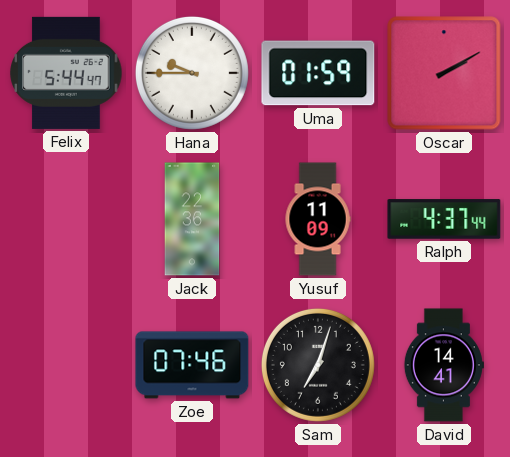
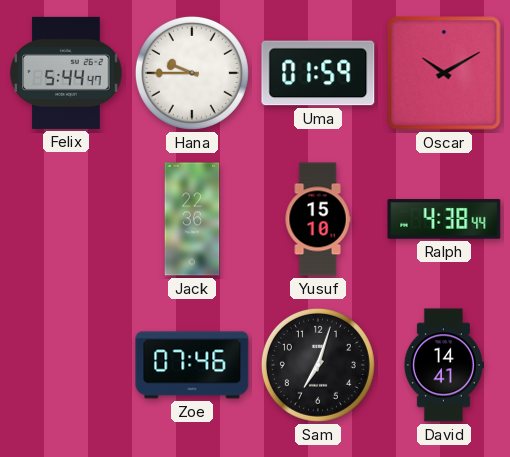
Oscar: 2:10 -> 10:10
Yusuf: 11:09 -> 15:10
Ralph: 4:37 -> 4:38
